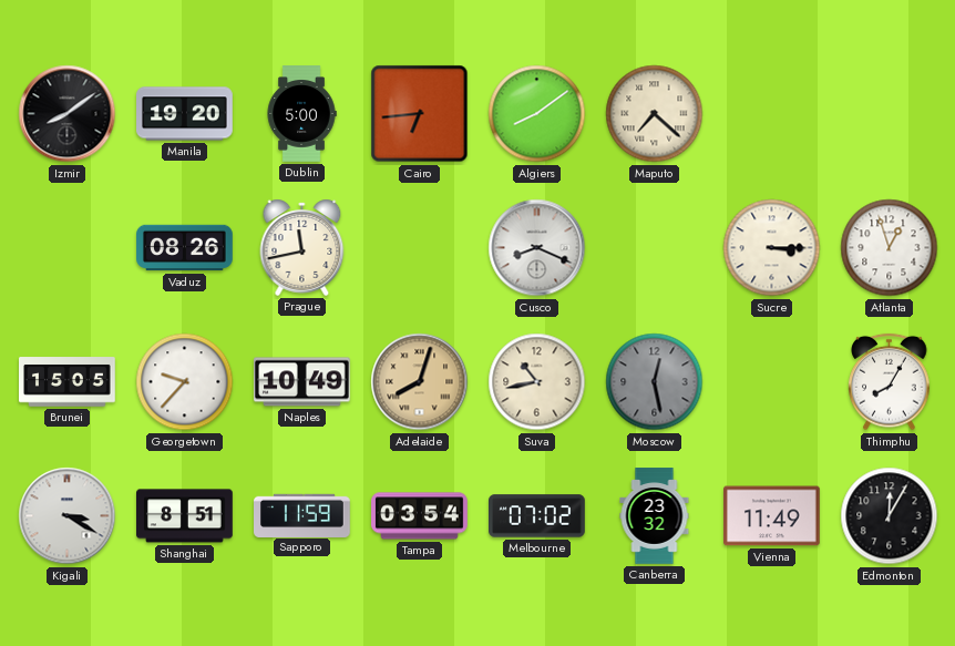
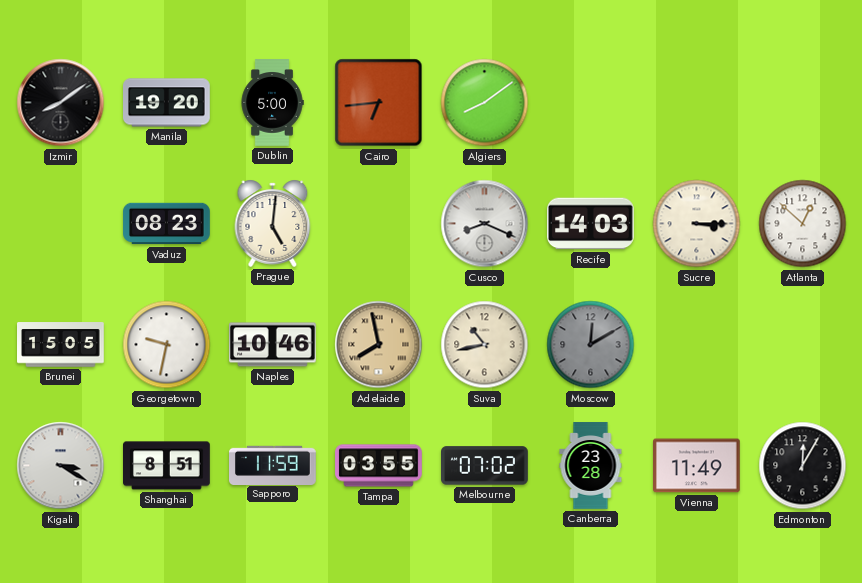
Maputo: 7:22 -> none
Vaduz: 08:26 -> 08:23
Prague: 11:43 -> 5:01
Recife: none -> 14:03
Atlanta: 12:57 -> 12:52
Georgetown: 9:37 -> 9:32
Naples: 10:49 -> 10:46
Adelaide: 8:03 -> 7:58
Moscow: 12:28 -> 12:10
Thimphu: 8:05 -> none
Tampa: 03:54 -> 03:55
Canberra: 23:32 -> 23:28
